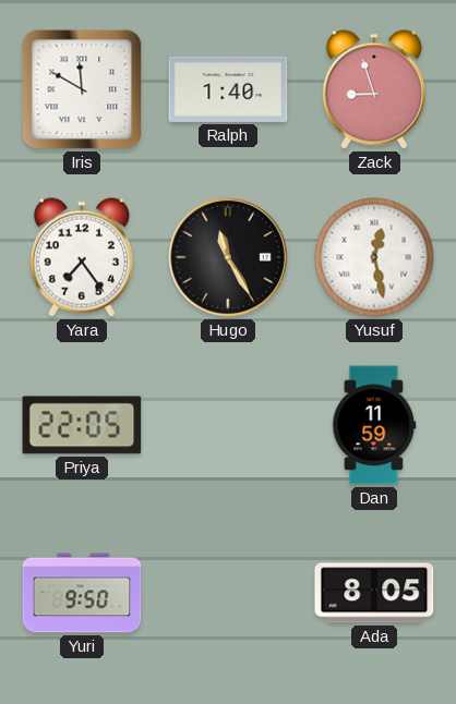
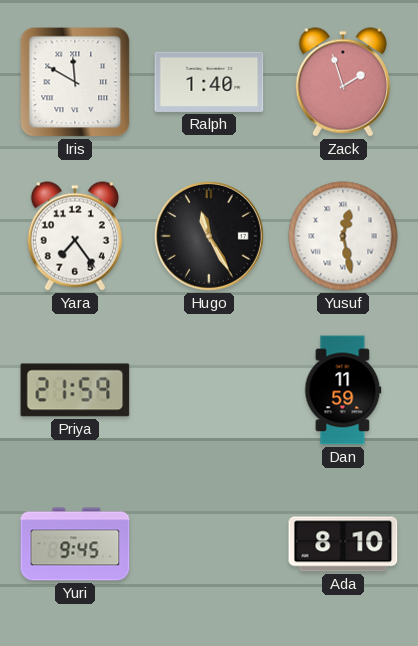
Zack: 8:57 -> 1:57
Priya: 22:05 -> 21:59
Yuri: 9:50 -> 9:45
Ada: 8:05 -> 8:10
